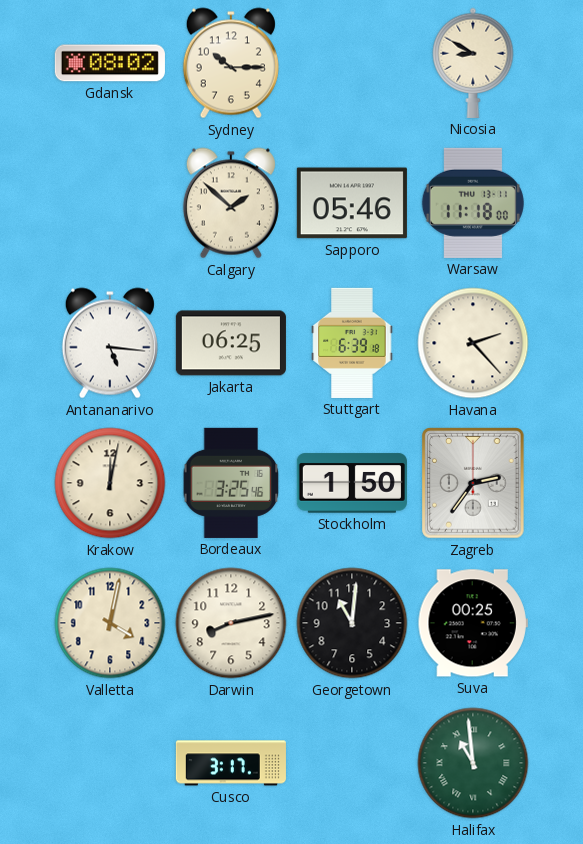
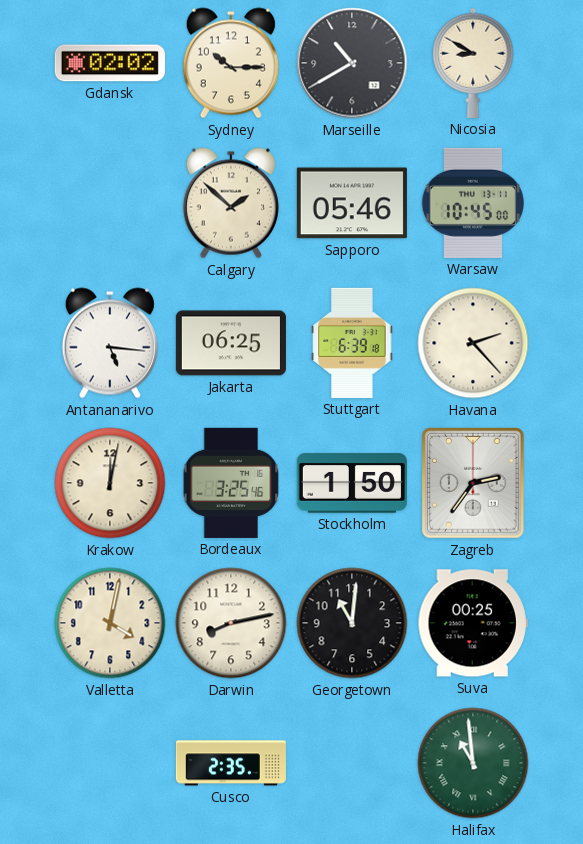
Gdansk: 08:02 -> 02:02
Marseille: none -> 10:40
Warsaw: 11:18 -> 10:45
Cusco: 3:17 -> 2:35
